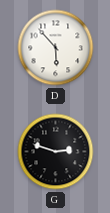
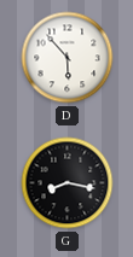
G: 2:48 -> 8:17
